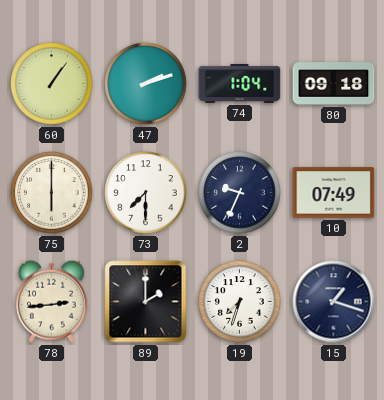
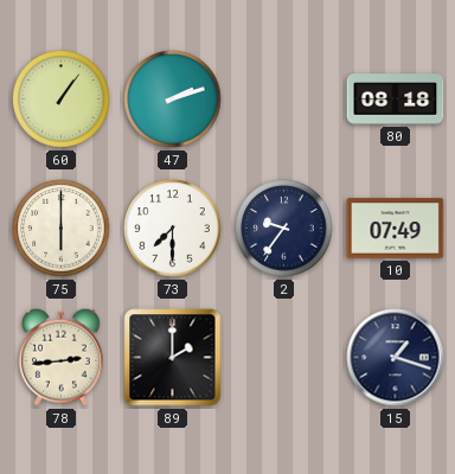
74: 1:04 -> none
80: 09:18 -> 08:18
2: 9:34 -> 9:36
19: 7:33 -> none
